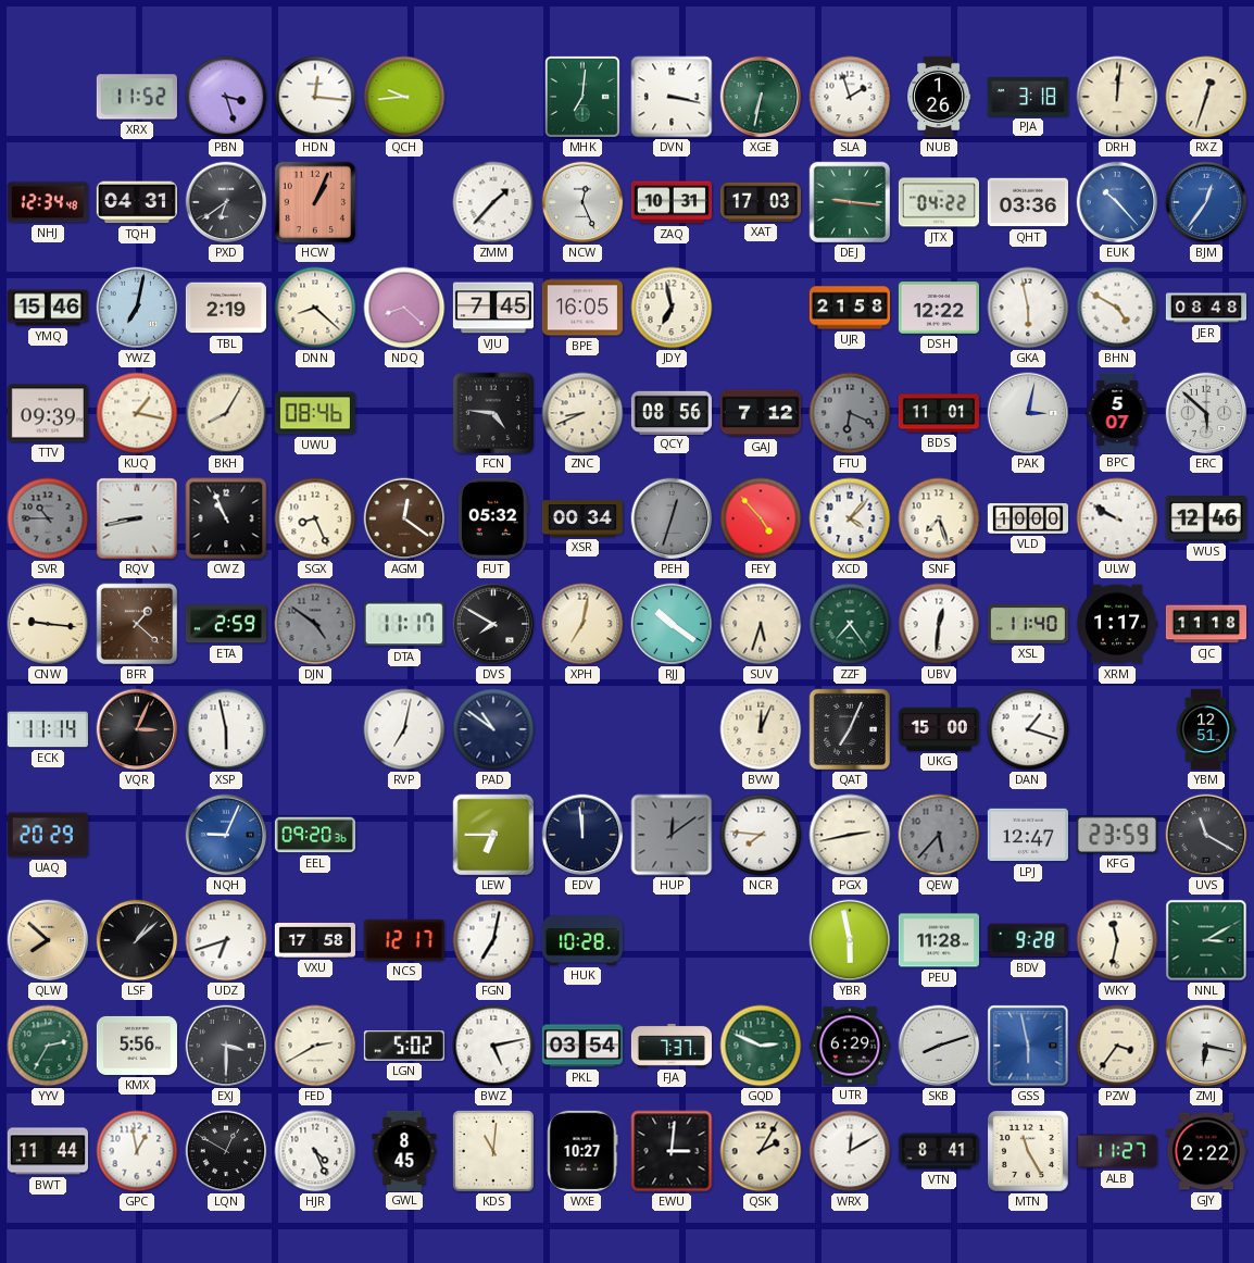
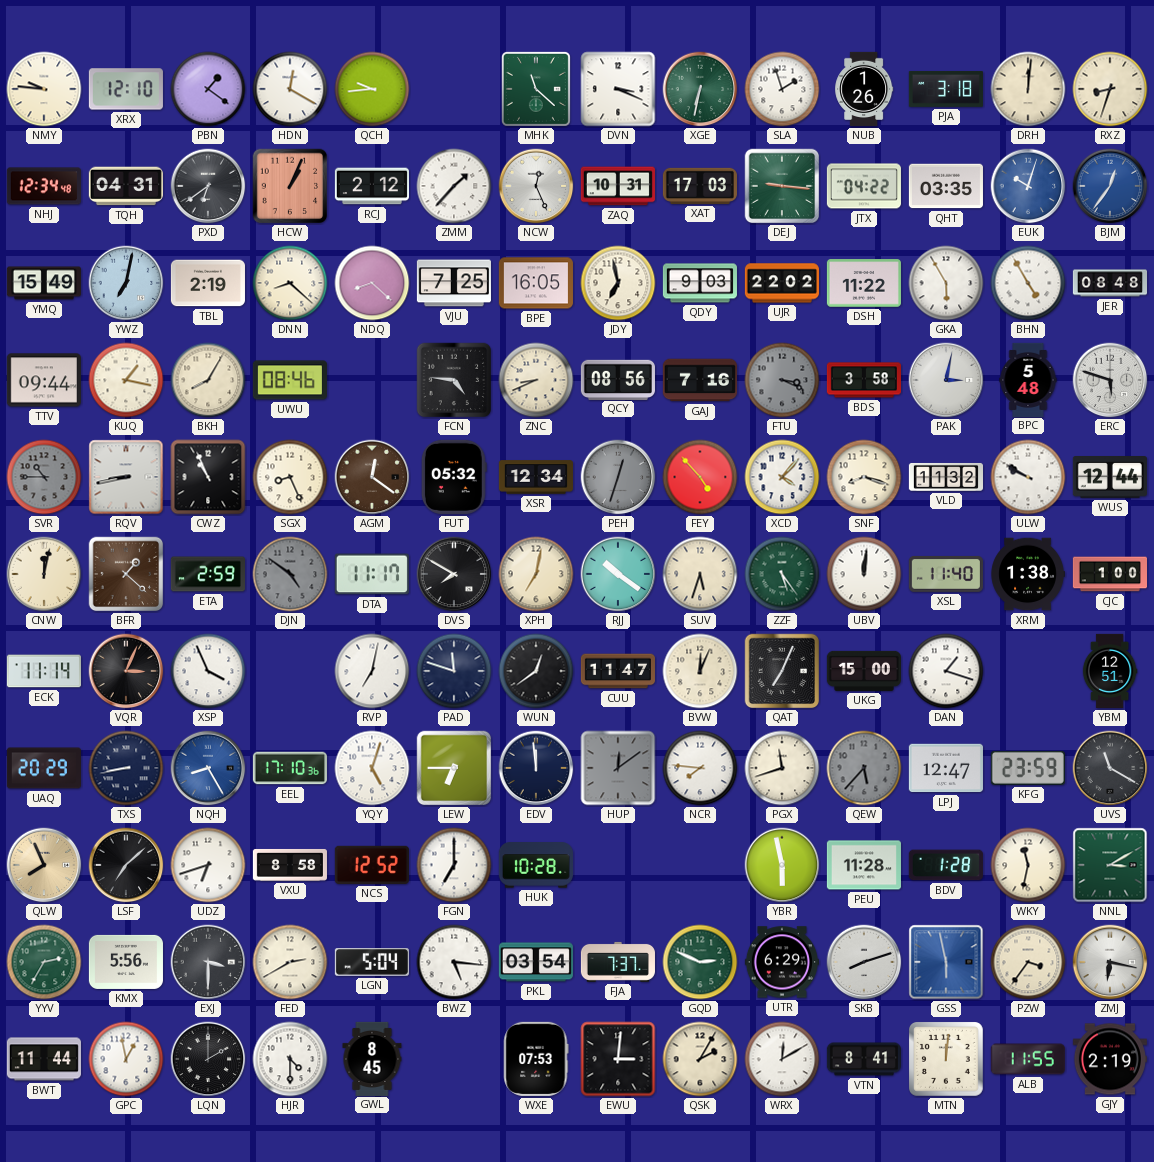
NMY: none -> 9:46
XRX: 11:52 -> 12:10
PBN: 3:27 -> 1:21
HDN: 12:16 -> 12:20
MHK: 7:01 -> 11:22
DVN: 3:17 -> 3:19
RXZ: 12:33 -> 8:33
RCJ: none -> 2:12
QHT: 03:36 -> 03:35
EUK: 10:23 -> 10:03
YMQ: 15:46 -> 15:49
VJU: 7:45 -> 7:25
QDY: none -> 9:03
UJR: 21:58 -> 22:02
DSH: 12:22 -> 11:22
GKA: 5:58 -> 5:55
BHN: 4:50 -> 4:55
TTV: 09:39 -> 09:44
GAJ: 7:12 -> 7:16
FTU: 6:19 -> 3:19
BDS: 11:01 -> 3:58
BPC: 5:07 -> 5:48
ERC: 5:52 -> 5:48
XSR: 00:34 -> 12:34
SNF: 7:27 -> 8:18
VLD: 10:00 -> 11:32
WUS: 12:46 -> 12:44
CNW: 9:16 -> 12:02
ZZF: 7:24 -> 5:24
UBV: 12:31 -> 12:01
XRM: 1:17 -> 1:38
CJC: 11:18 -> 1:00
XSP: 5:58 -> 3:56
PAD: 10:51 -> 11:48
WUN: none -> 12:39
CUU: none -> 11:47
TXS: none -> 8:43
NQH: 9:04 -> 8:25
EEL: 09:20 -> 17:10
YQY: none -> 5:03
PGX: 2:43 -> 11:42
QLW: 7:52 -> 7:56
LSF: 1:08 -> 7:08
VXU: 17:58 -> 8:58
NCS: 12:17 -> 12:52
FGN: 7:02 -> 7:00
BDV: 9:28 -> 1:28
LGN: 5:02 -> 5:04
BWZ: 5:13 -> 5:16
LQN: 12:50 -> 2:00
HJR: 4:26 -> 4:30
KDS: 11:01 -> none
WXE: 10:27 -> 07:53
MTN: 11:25 -> 12:01
ALB: 11:27 -> 11:55
GJY: 2:22 -> 2:19
